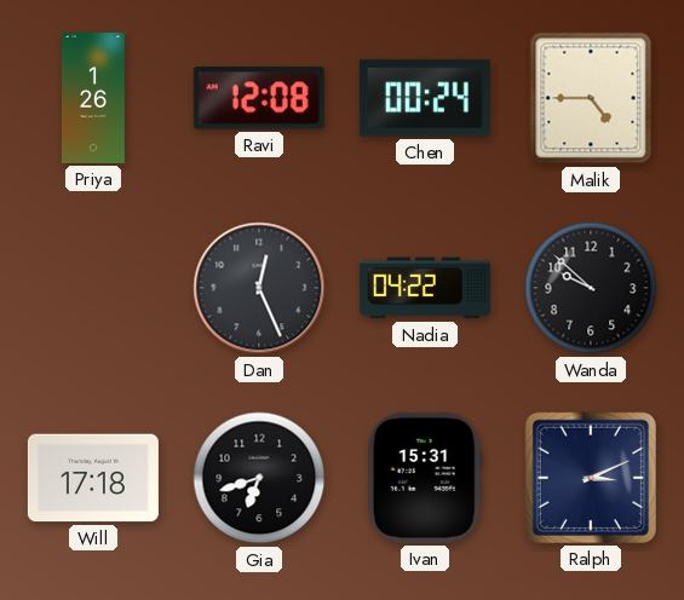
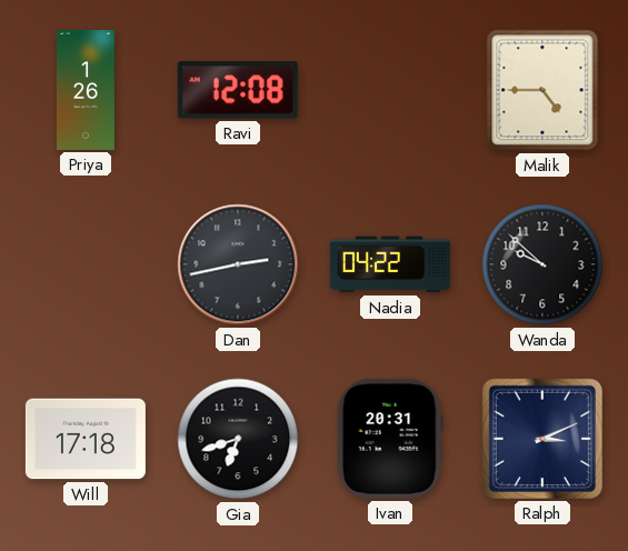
Chen: 00:24 -> none
Dan: 12:26 -> 2:43
Ivan: 15:31 -> 20:31
